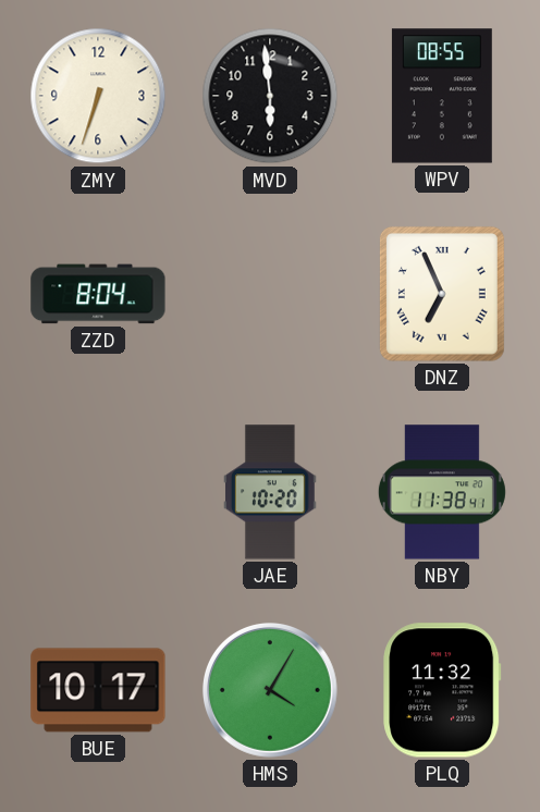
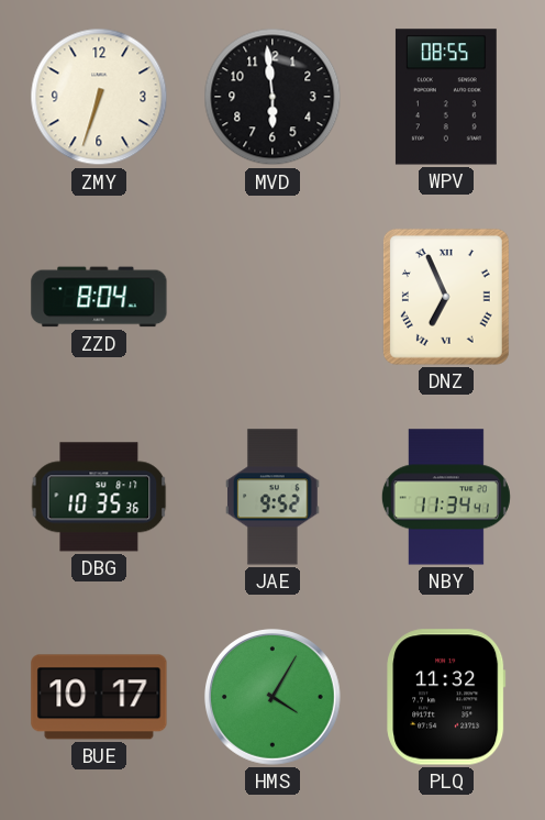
DBG: none -> 10:35
JAE: 10:20 -> 9:52
NBY: 11:38 -> 11:34
